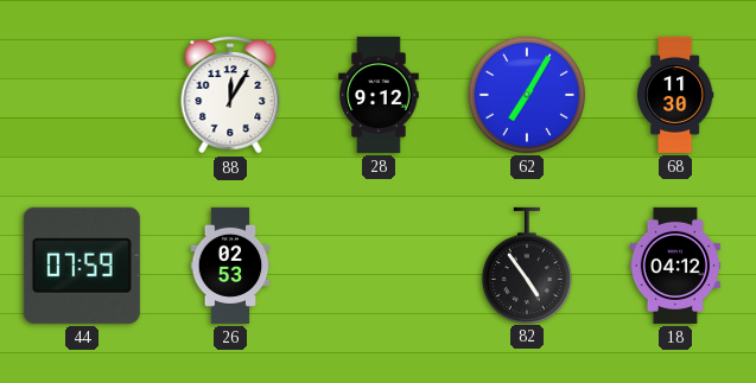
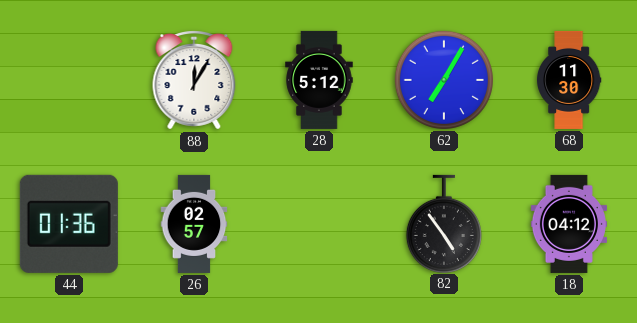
28: 9:12 -> 5:12
44: 07:59 -> 01:36
26: 02:53 -> 02:57
